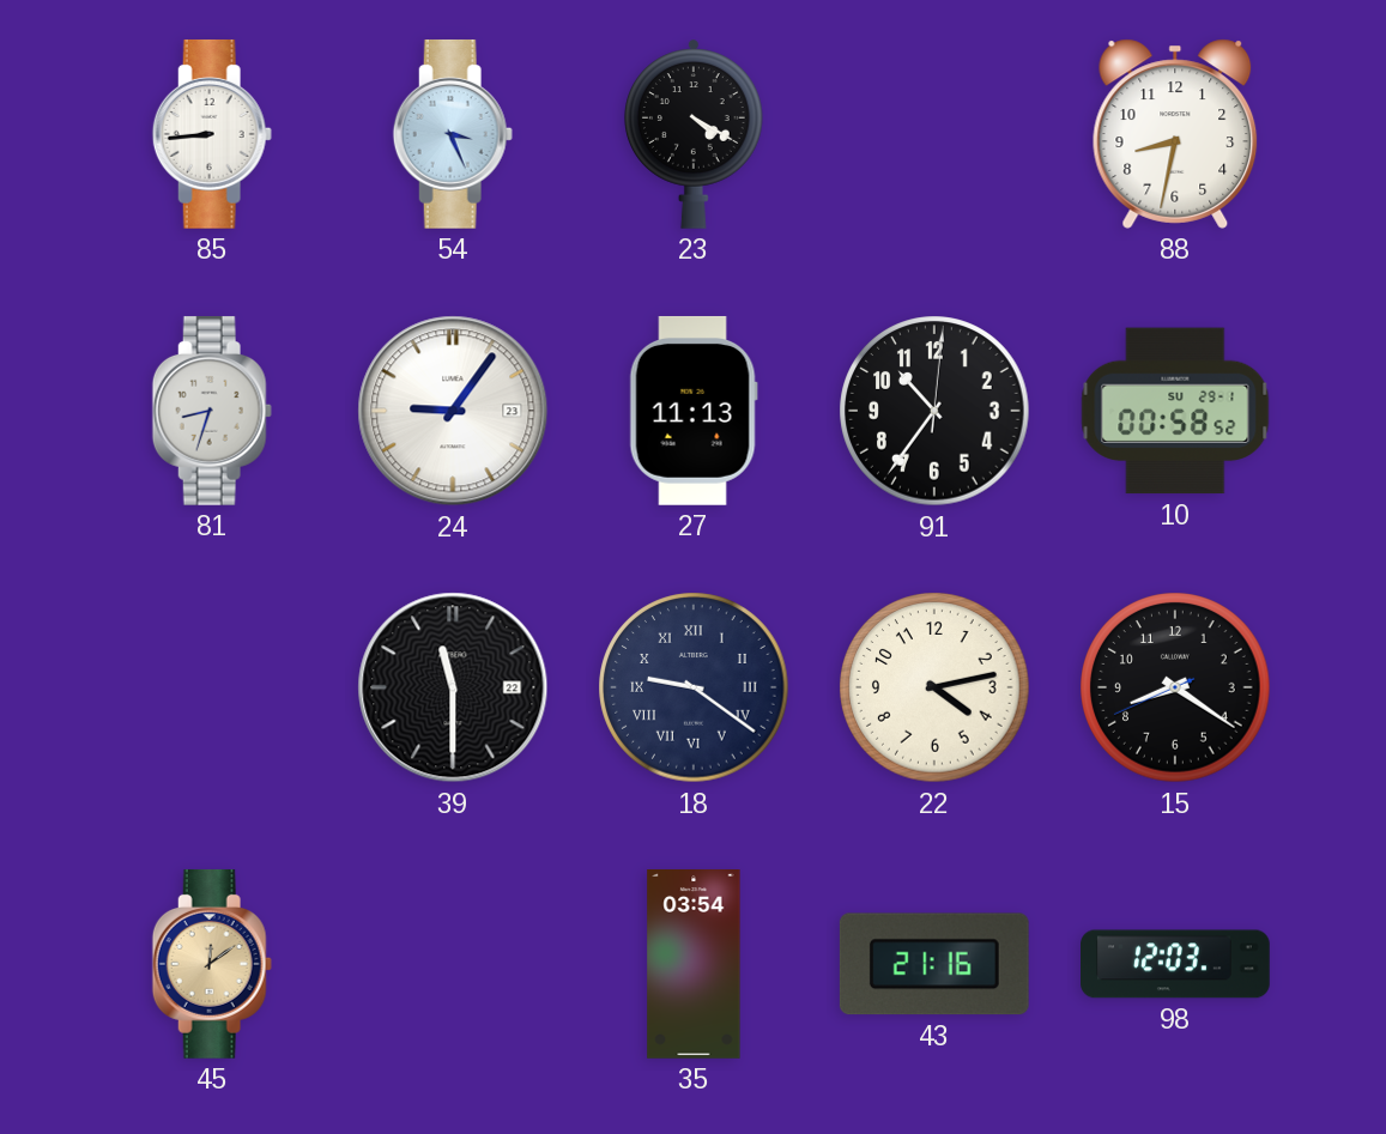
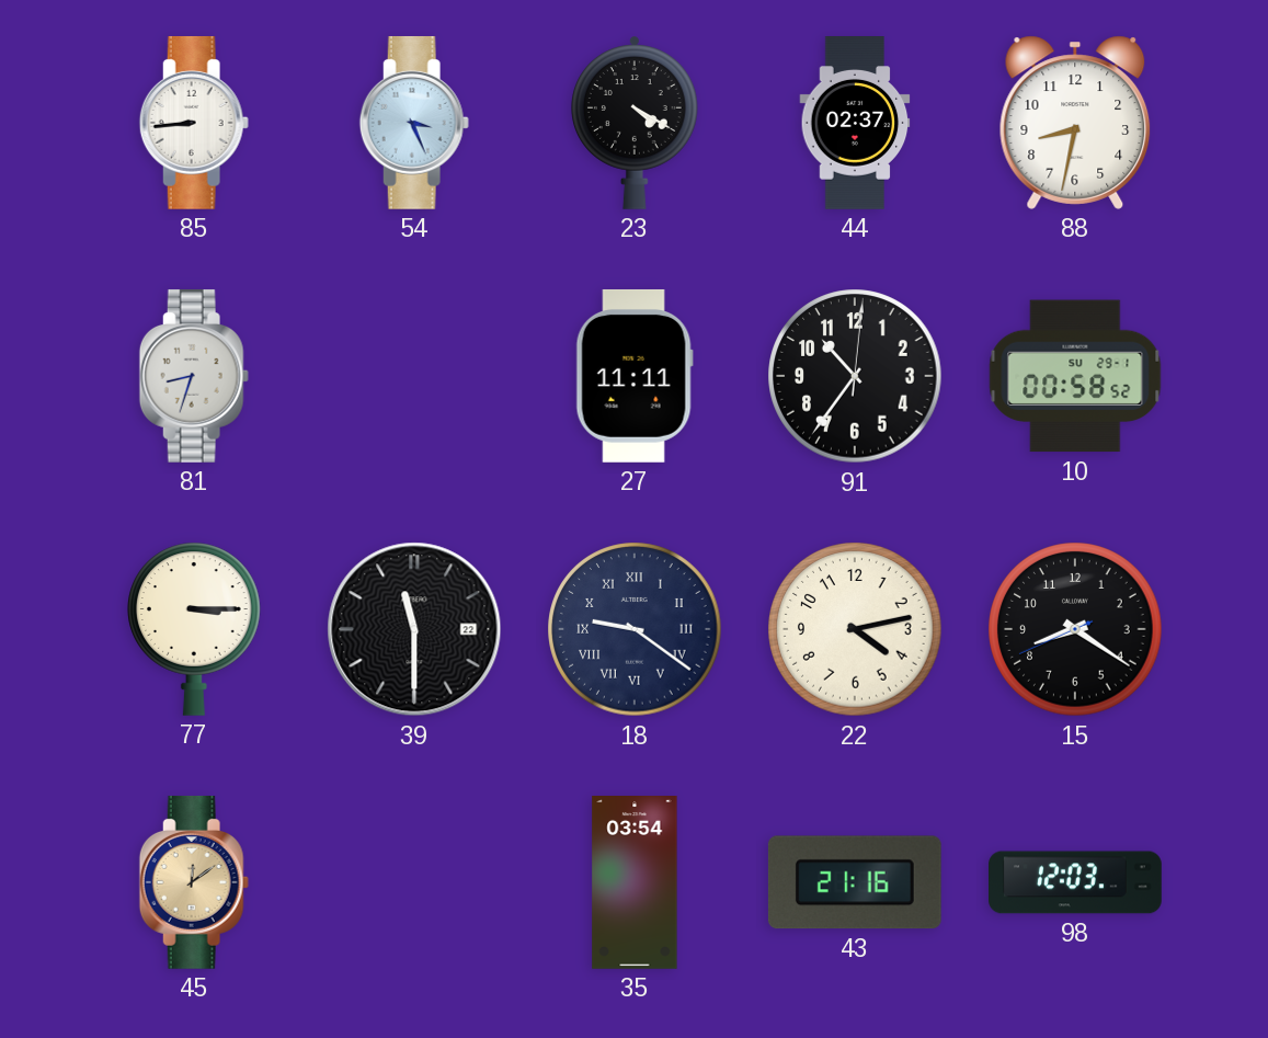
44: none -> 02:37
24: 9:06 -> none
27: 11:13 -> 11:11
77: none -> 3:15
